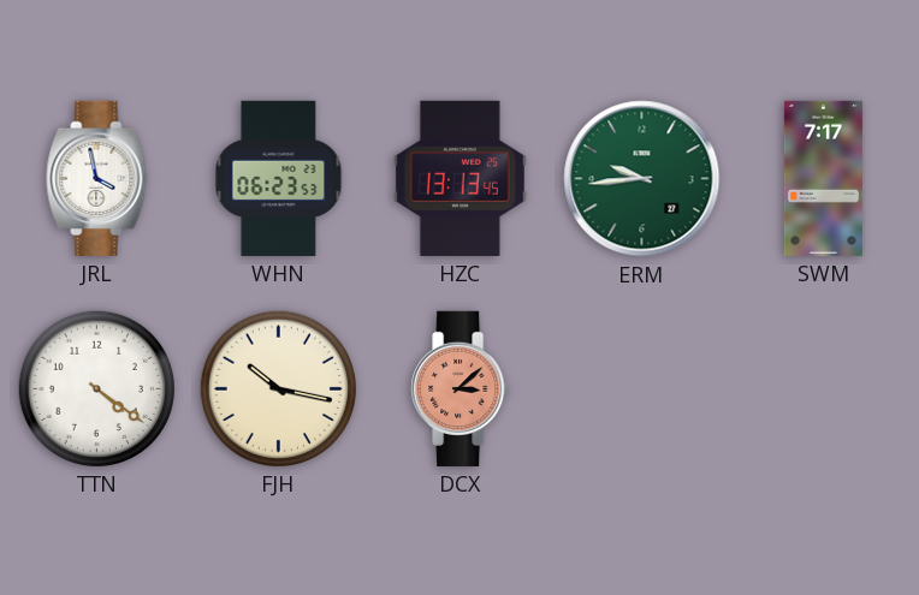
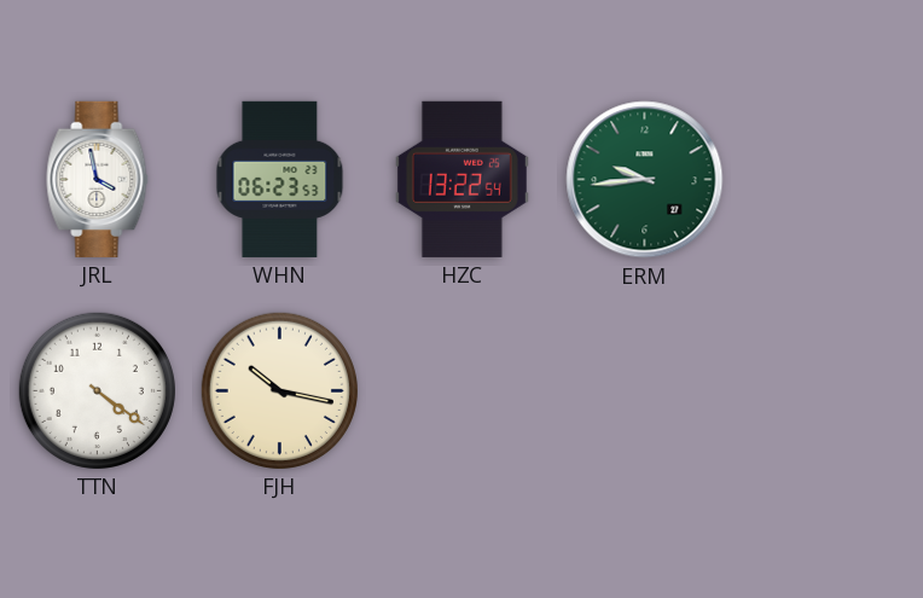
HZC: 13:13 -> 13:22
SWM: 7:17 -> none
DCX: 3:08 -> none
